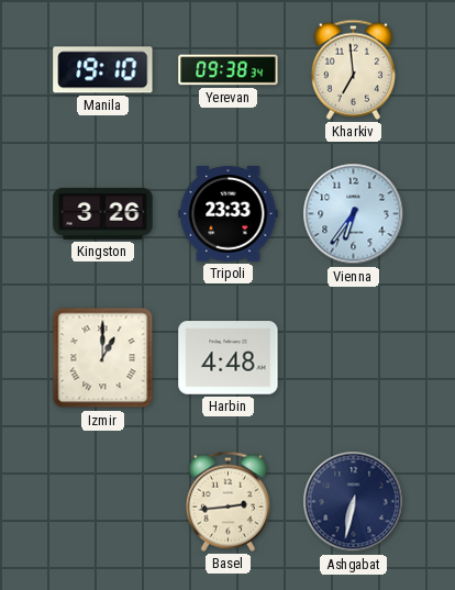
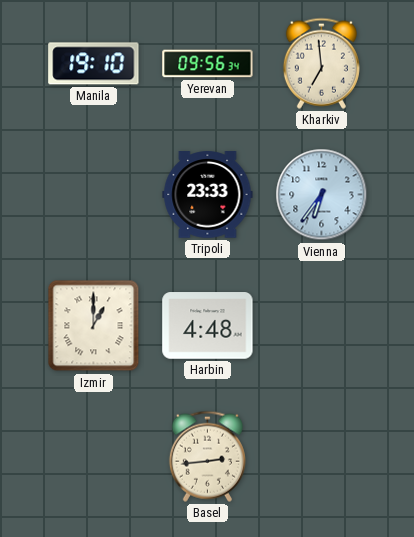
Yerevan: 09:38 -> 09:56
Kingston: 3:26 -> none
Ashgabat: 6:32 -> none
